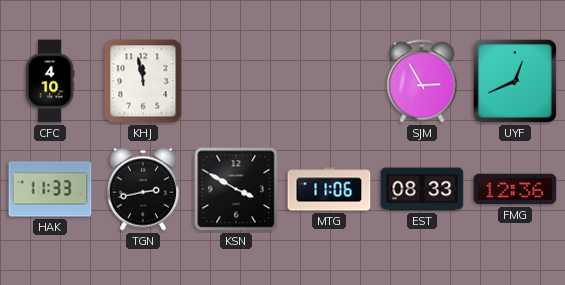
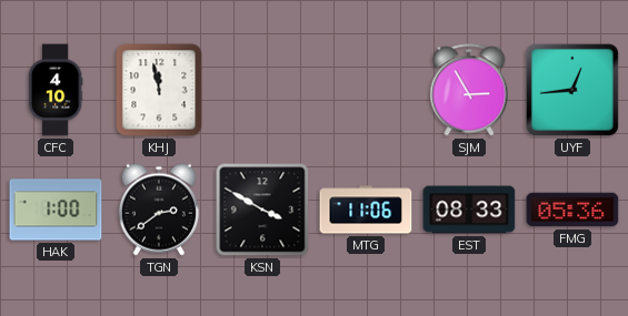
UYF: 12:41 -> 12:44
HAK: 11:33 -> 1:00
TGN: 2:43 -> 2:39
FMG: 12:36 -> 05:36
